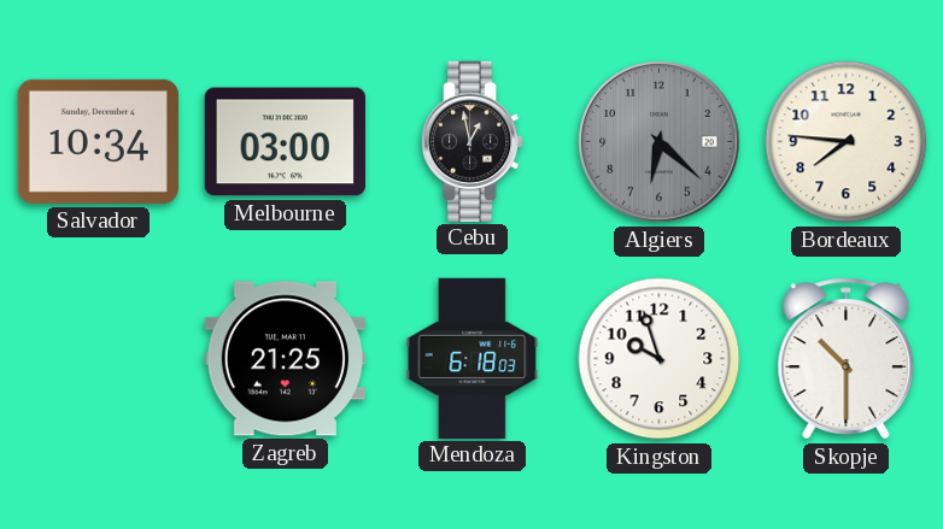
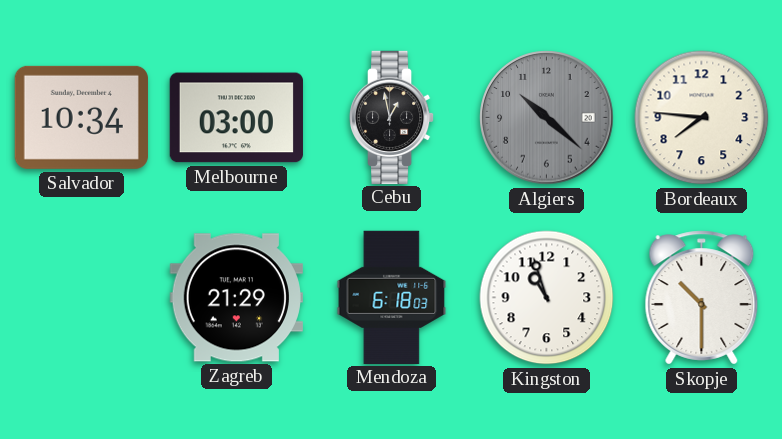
Algiers: 6:22 -> 10:22
Zagreb: 21:25 -> 21:29
Kingston: 9:57 -> 10:57
